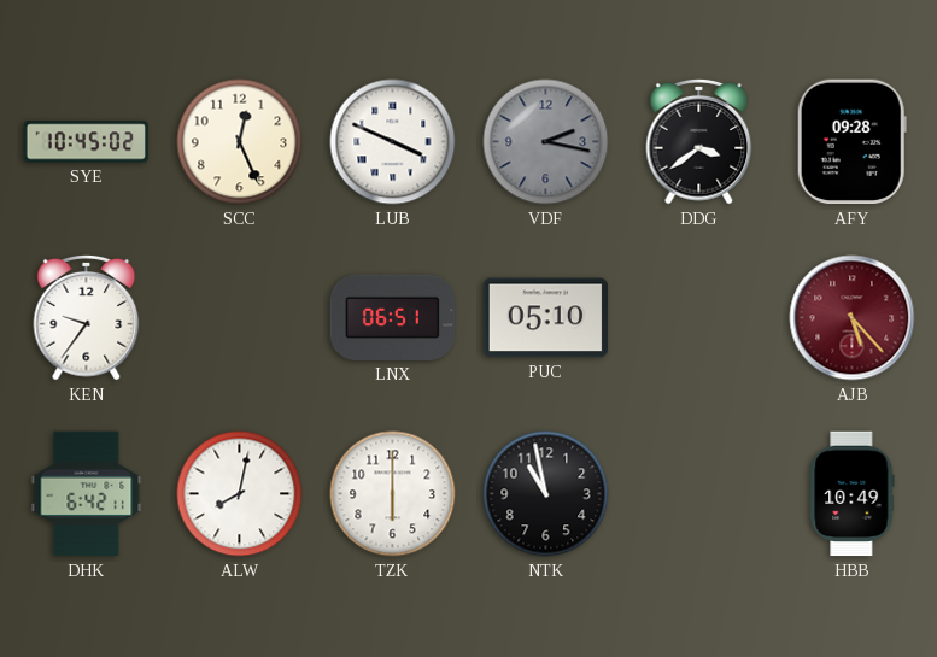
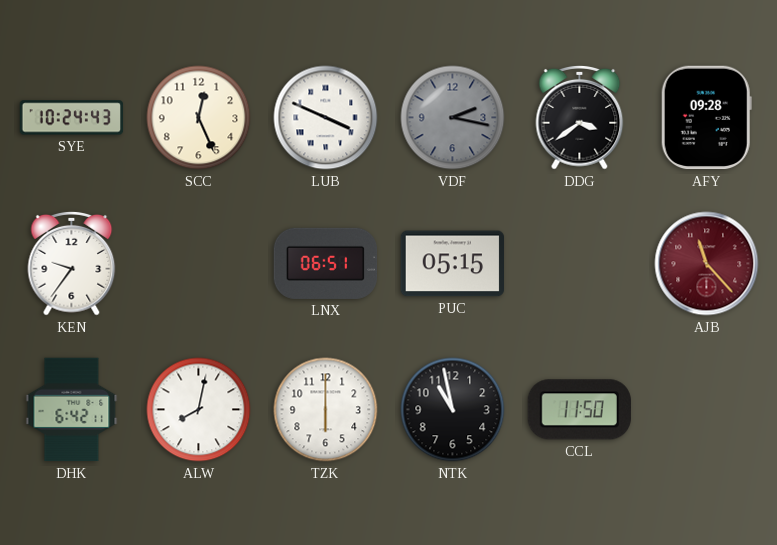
SYE: 10:45 -> 10:24
PUC: 05:10 -> 05:15
AJB: 5:23 -> 11:23
CCL: none -> 11:50
HBB: 10:49 -> none
